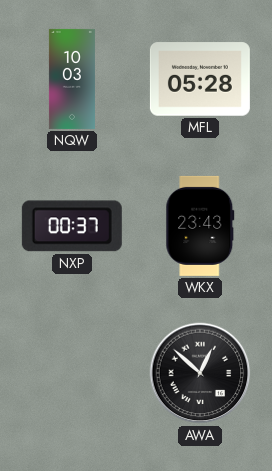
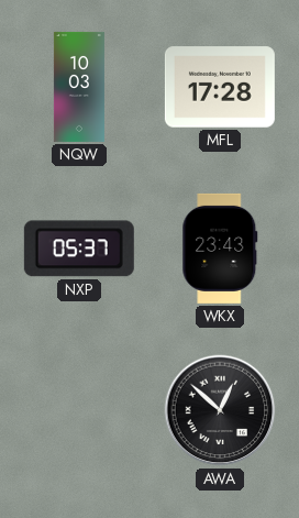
MFL: 05:28 -> 17:28
NXP: 00:37 -> 05:37
